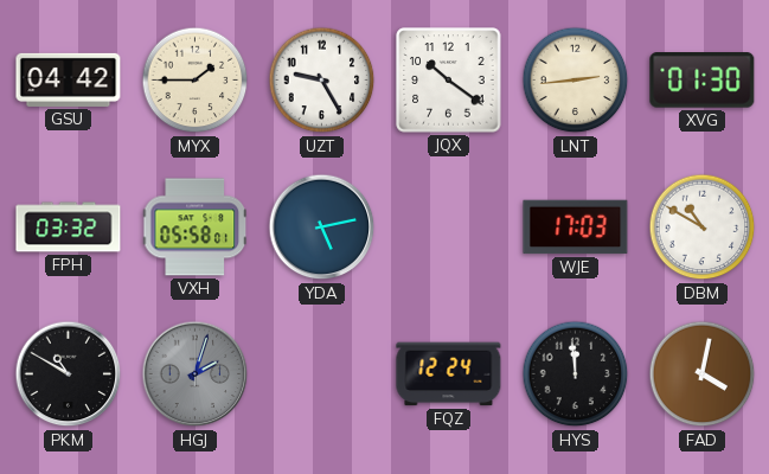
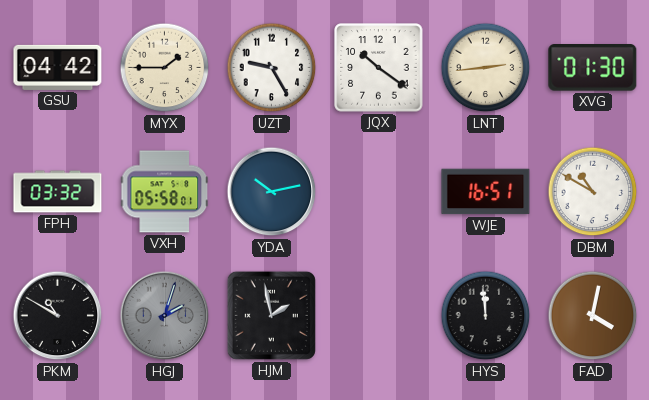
YDA: 5:13 -> 10:13
WJE: 17:03 -> 16:51
HJM: none -> 1:58
FQZ: 12:24 -> none
